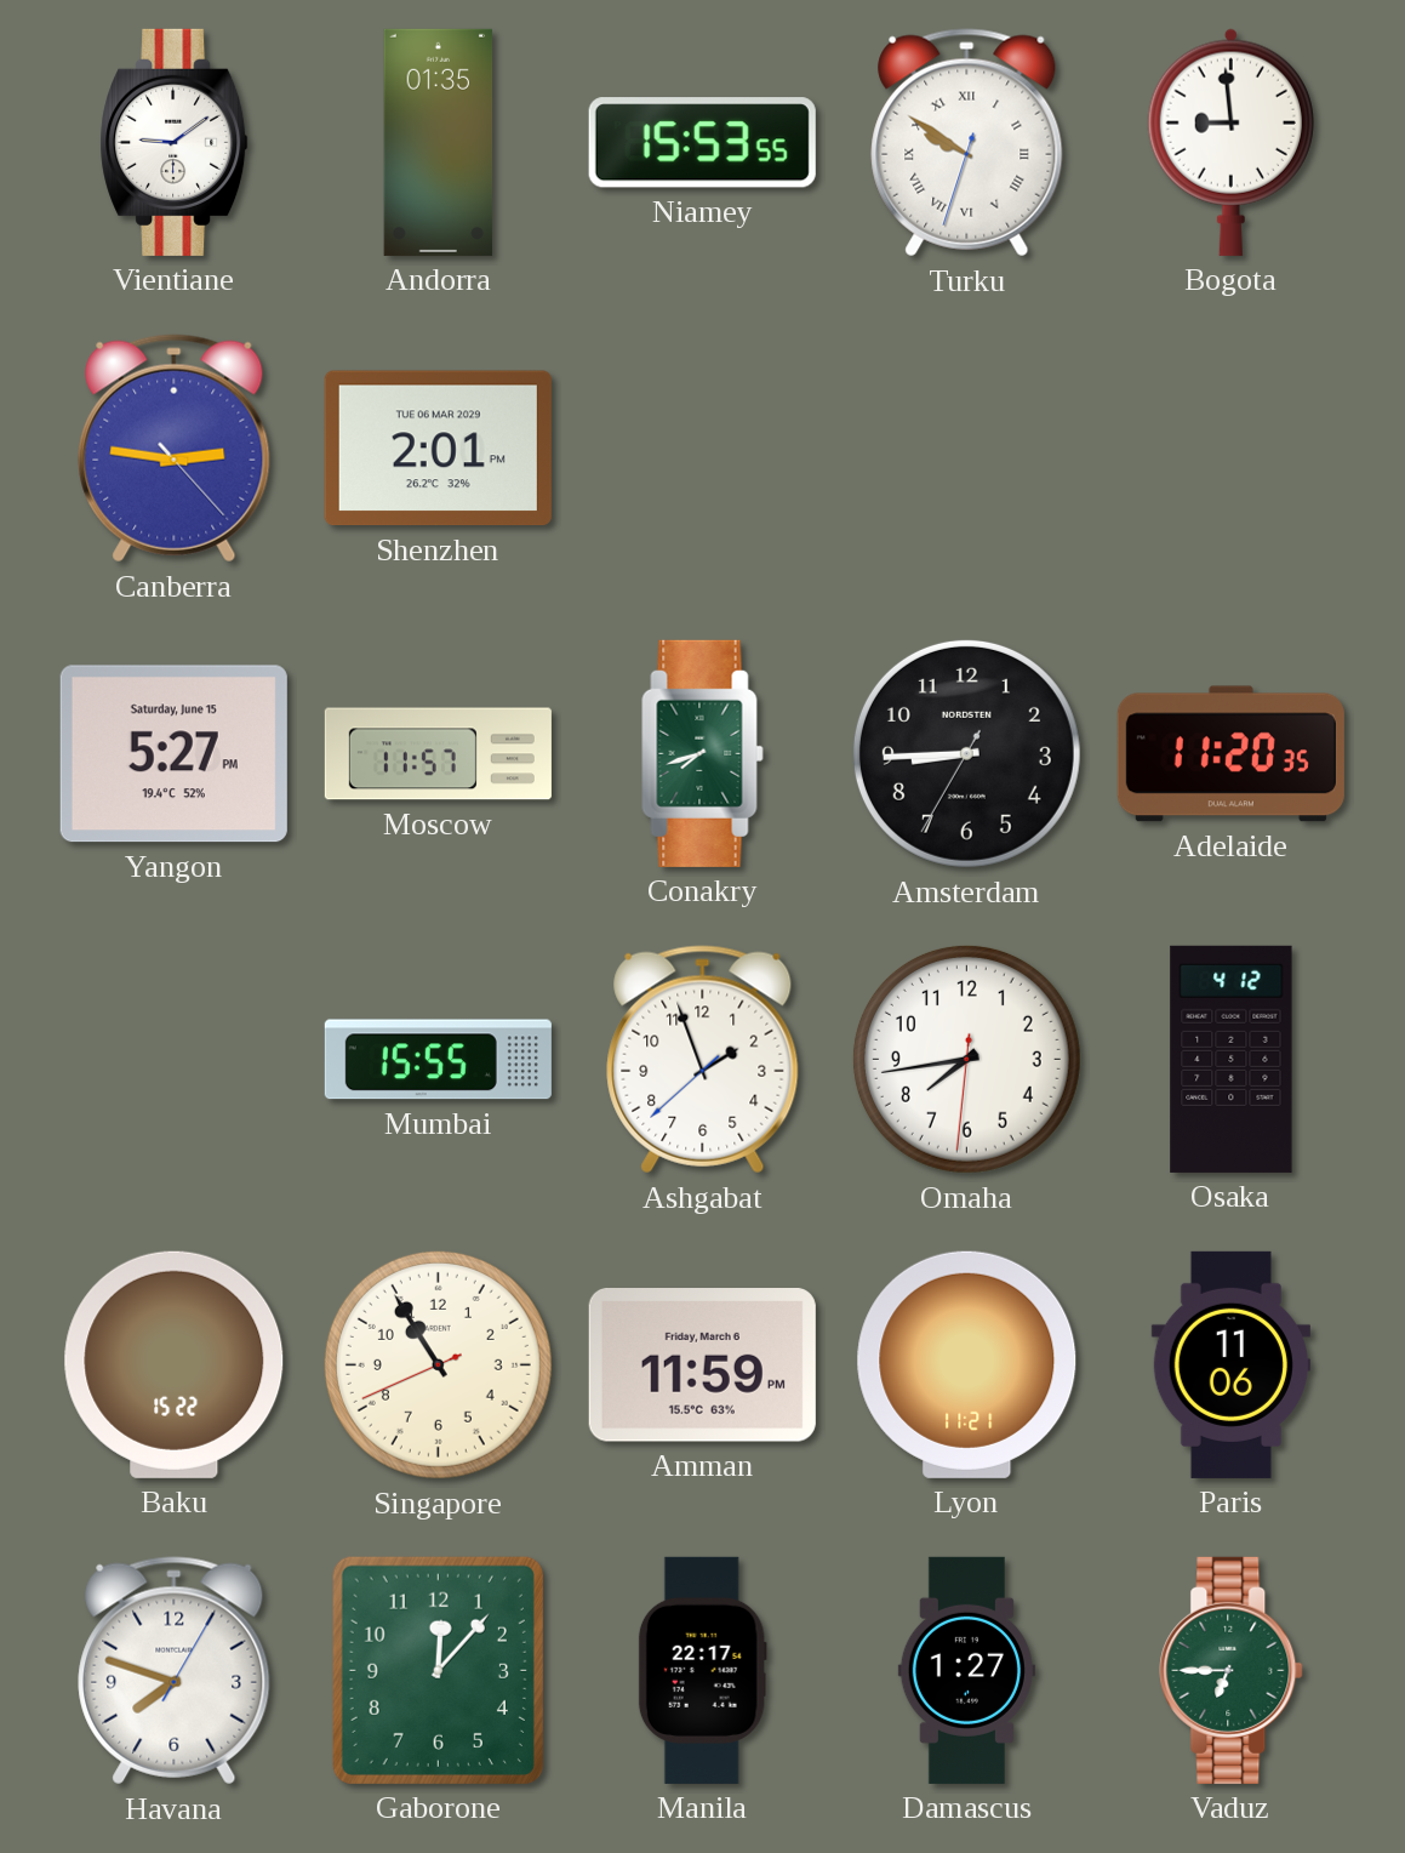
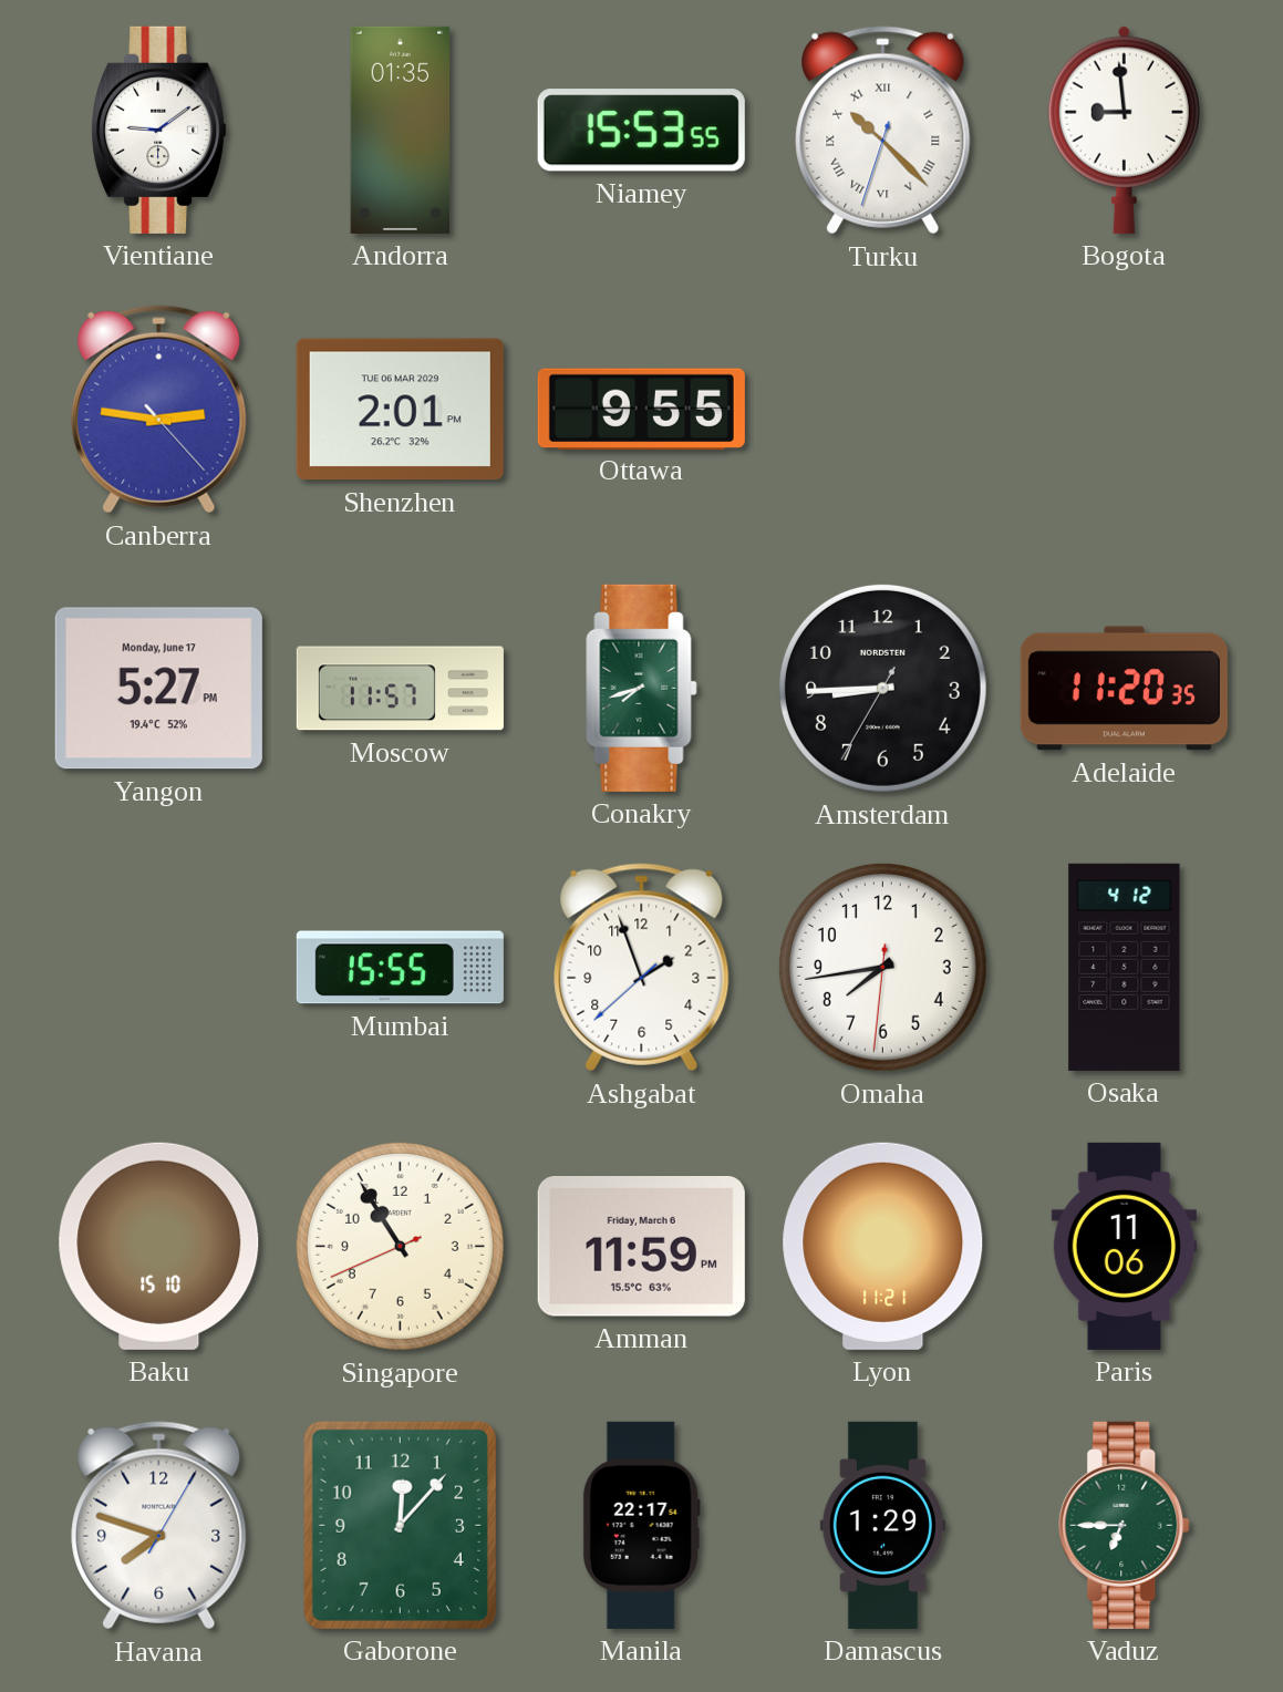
Turku: 9:50 -> 10:22
Ottawa: none -> 9:55
Yangon date: Saturday, June 15 -> Monday, June 17
Baku: 15:22 -> 15:10
Damascus: 1:27 -> 1:29
